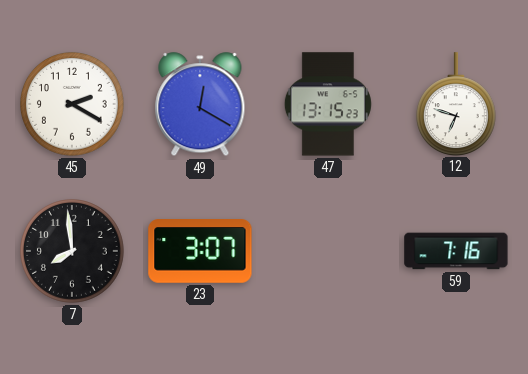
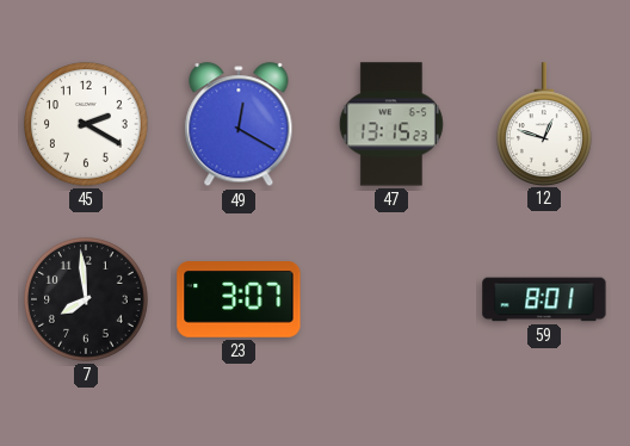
12: 6:48 -> 12:48
59: 7:16 -> 8:01
